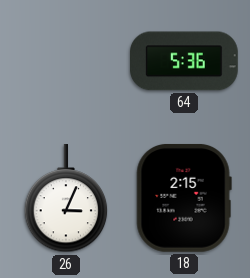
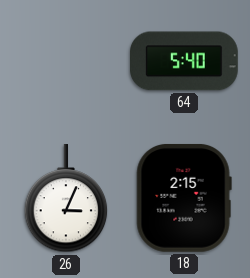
64: 5:36 -> 5:40
